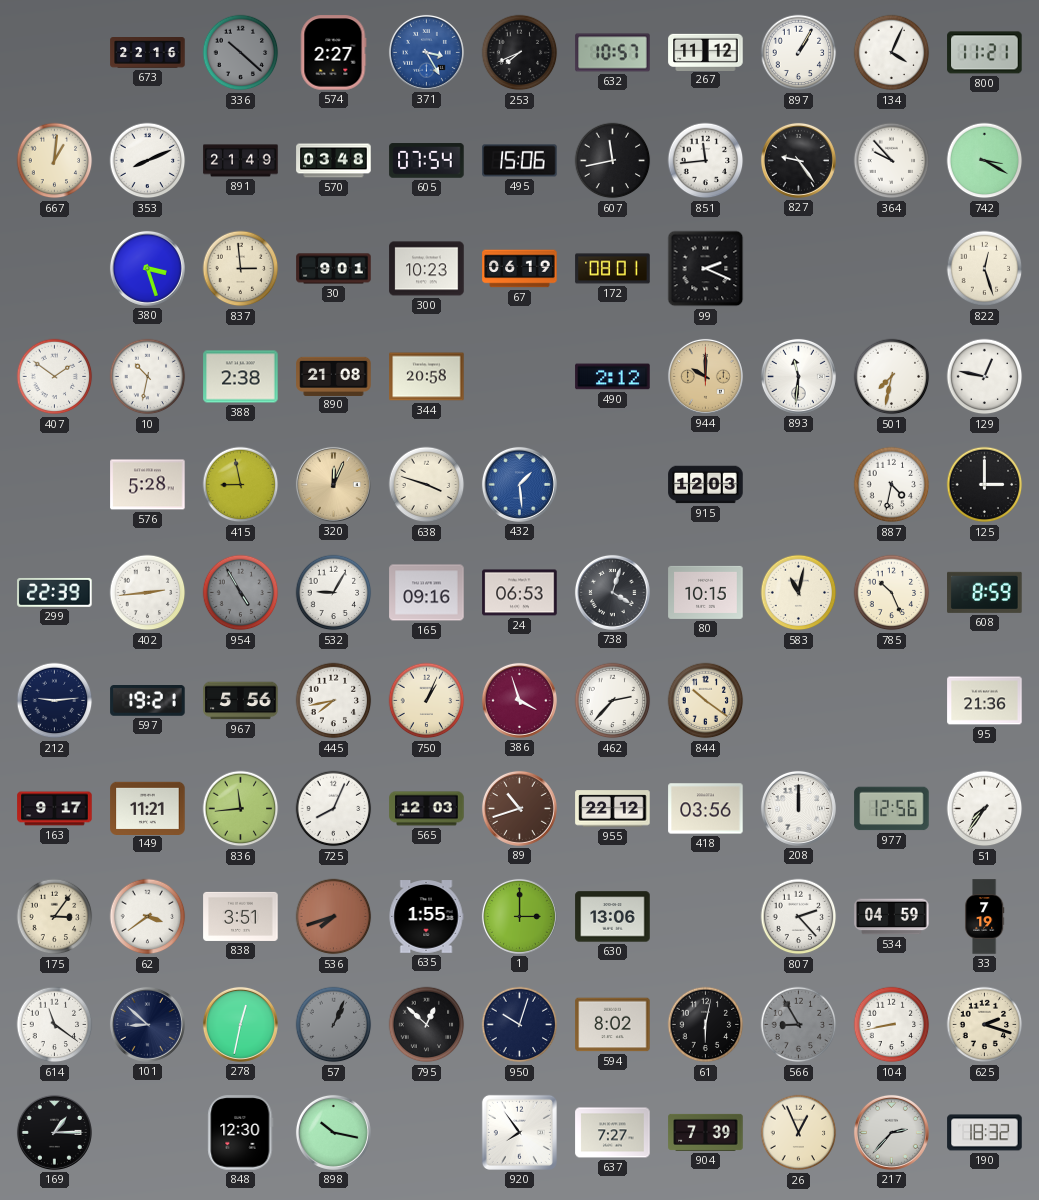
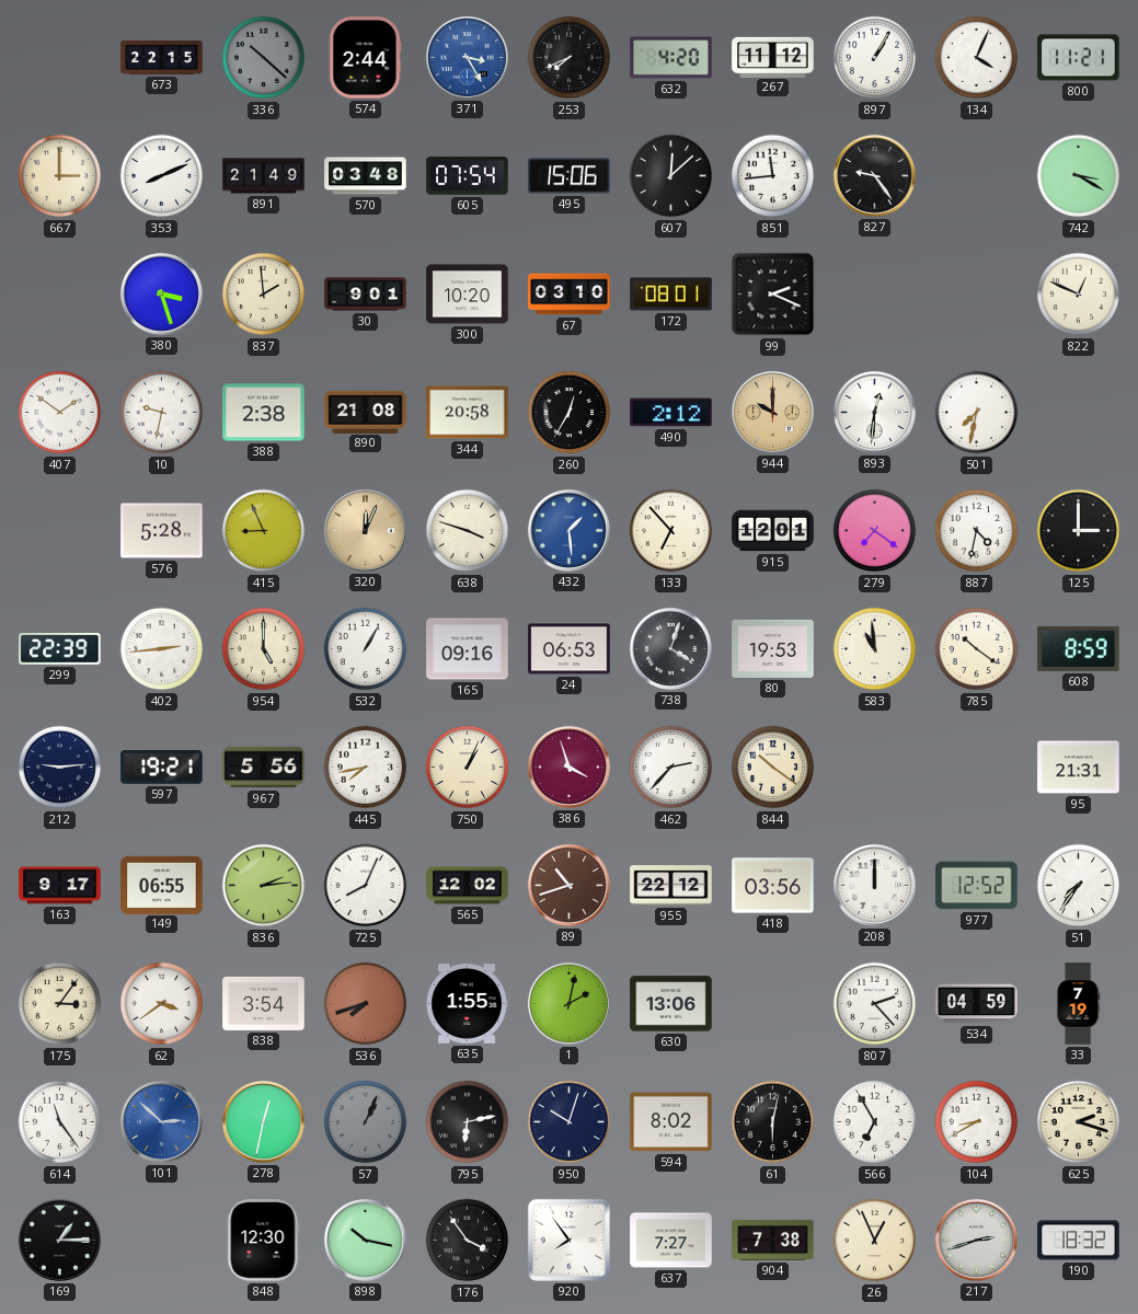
673: 22:16 -> 22:15
574: 2:27 -> 2:44
632: 10:57 -> 4:20
667: 1:01 -> 3:00
607: 11:43 -> 12:08
364: 9:53 -> none
837: 2:59 -> 1:59
300: 10:23 -> 10:20
67: 06:19 -> 03:10
822: 12:27 -> 12:49
10: 10:32 -> 9:32
260: none -> 12:35
893: 11:31 -> 12:31
129: 12:47 -> none
415: 8:58 -> 8:56
133: none -> 6:53
915: 12:03 -> 12:01
279: none -> 7:21
954: 4:55 -> 5:00
954 dial: grey -> cream
532: 9:05 -> 1:05
80: 10:15 -> 19:53
583: 11:02 -> 10:59
785: 10:26 -> 10:21
95: 21:36 -> 21:31
149: 11:21 -> 06:55
836: 11:44 -> 2:14
565: 12:03 -> 12:02
977: 12:56 -> 12:52
838: 3:51 -> 3:54
1: 3:00 -> 2:02
614: 11:21 -> 11:24
101: 8:52 -> 2:52
101 dial: navy -> blue
795: 12:52 -> 6:13
566: 8:55 -> 6:55
566 dial: grey -> white
104: 8:43 -> 8:40
176: none -> 3:54
904: 7:39 -> 7:38
217: 2:37 -> 2:42
